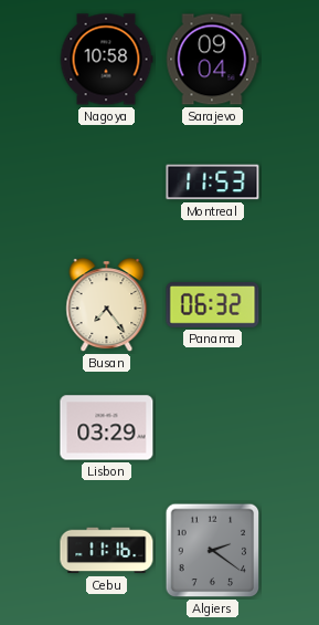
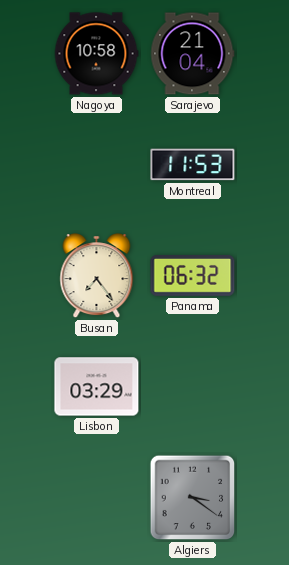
Sarajevo: 09:04 -> 21:04
Cebu: 11:16 -> none
Algiers: 2:21 -> 3:21
